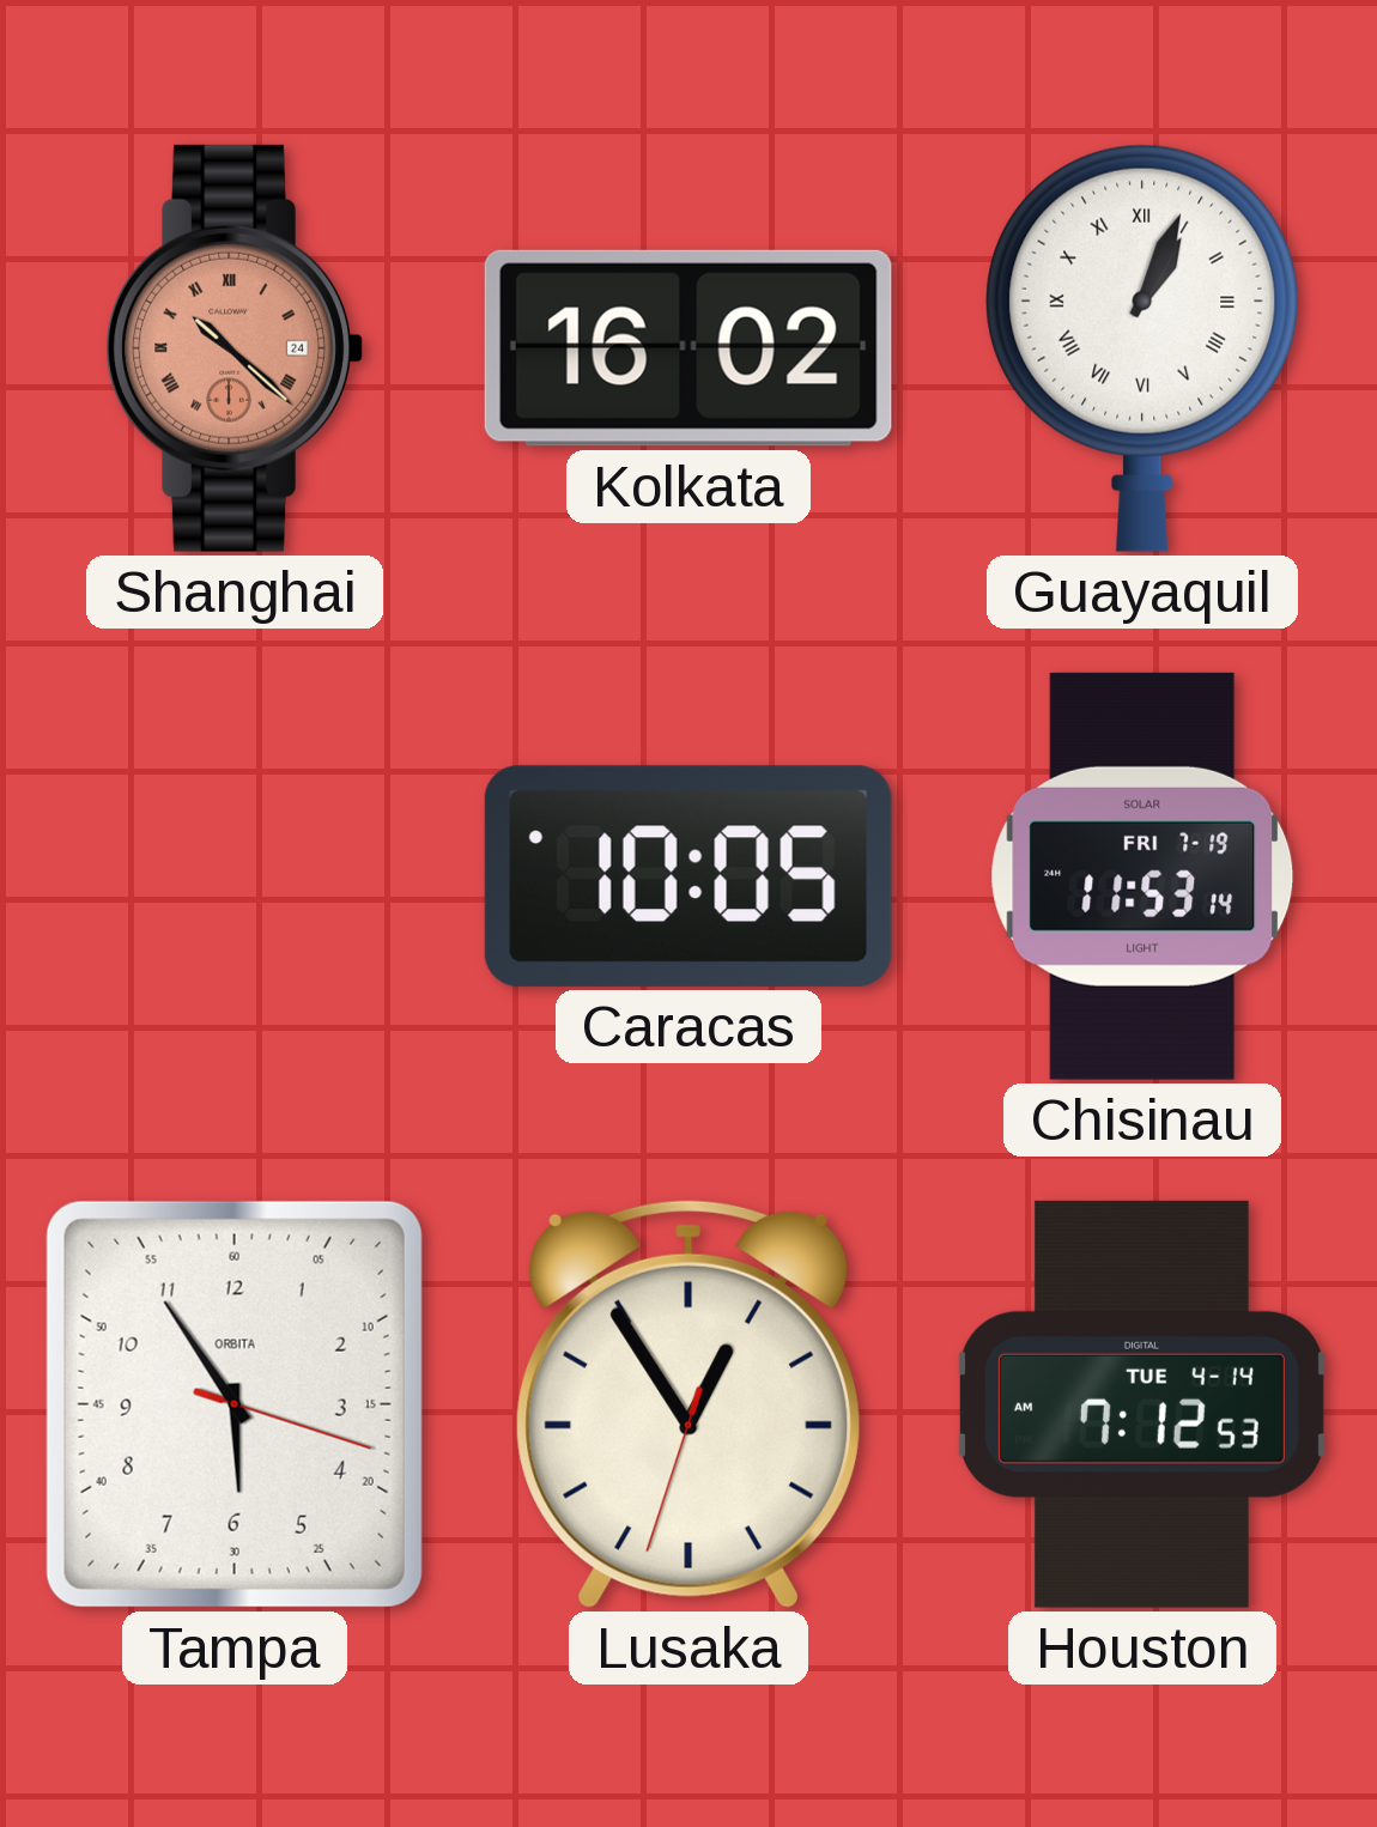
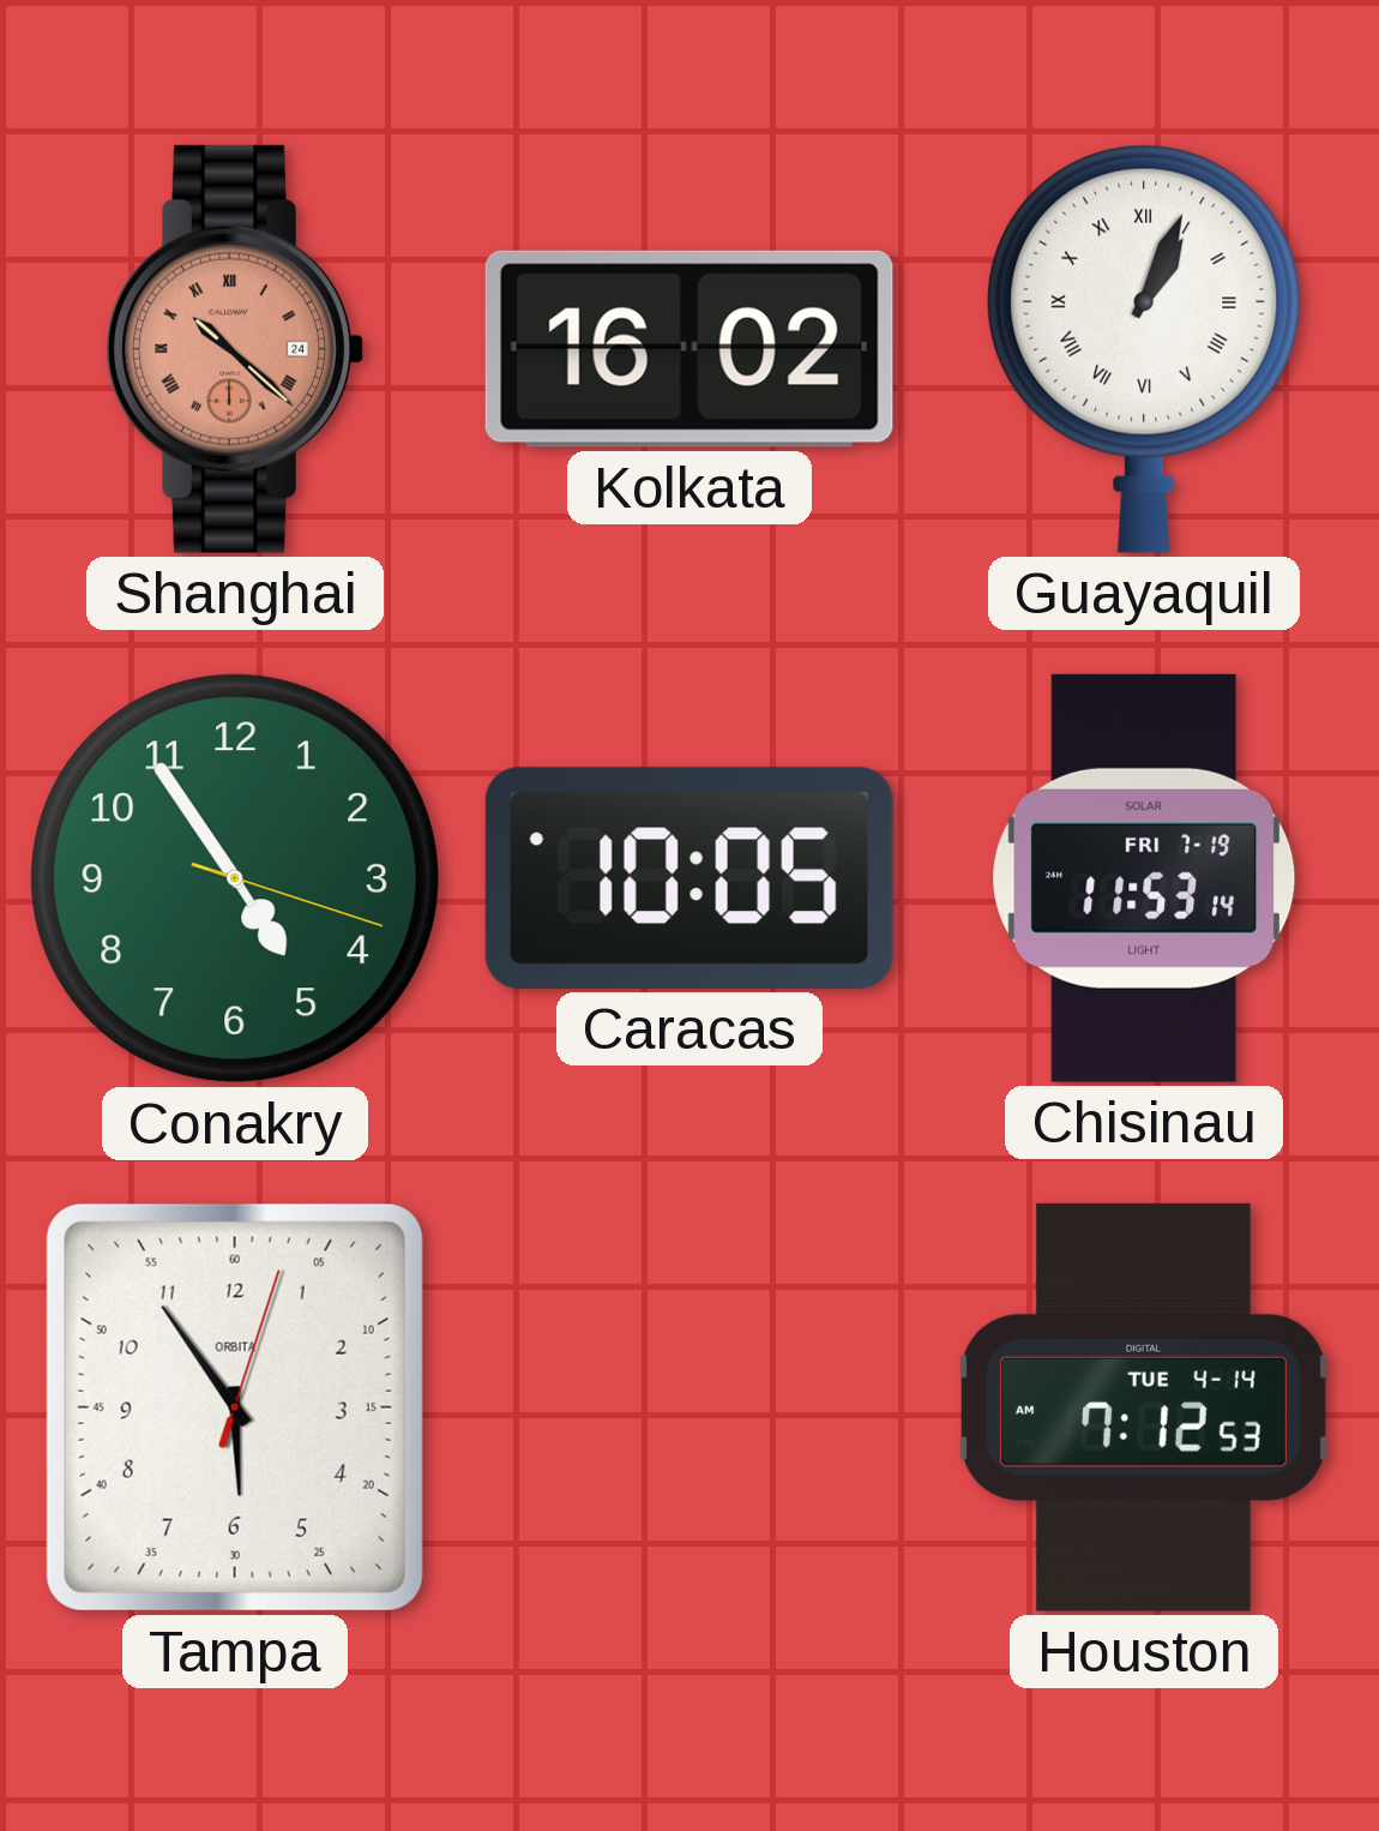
Conakry: none -> 4:54
Tampa: 5:54:18 -> 5:54:03
Lusaka: 12:54 -> none
